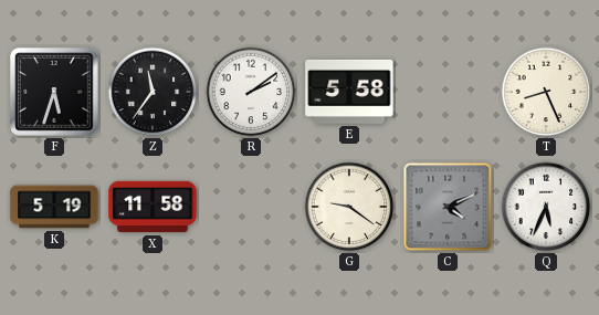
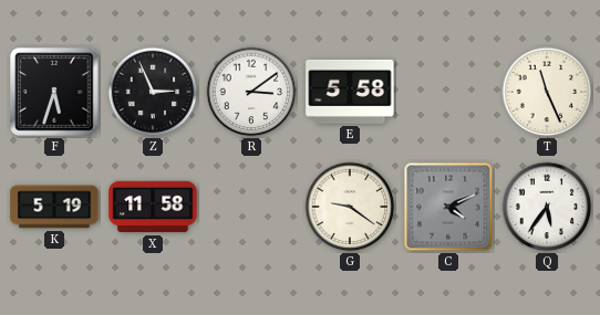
Z: 11:36 -> 2:56
R: 2:09 -> 3:09
T: 8:26 -> 11:26
Q: 5:34 -> 5:36
